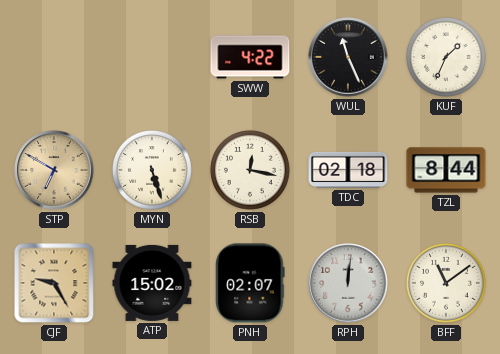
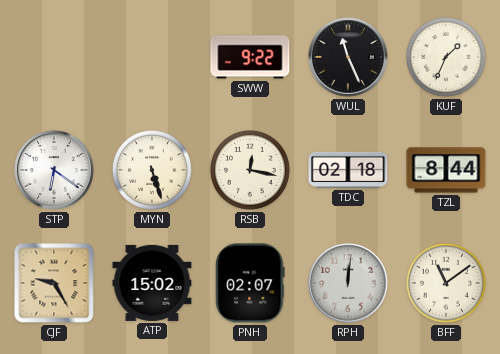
SWW: 4:22 -> 9:22
STP: 6:50 -> 6:21
STP dial: champagne -> white
